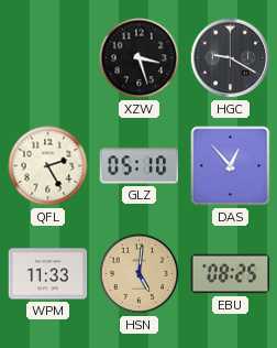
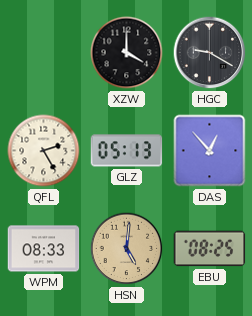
XZW: 3:27 -> 4:00
GLZ: 05:10 -> 05:13
WPM: 11:33 -> 08:33
